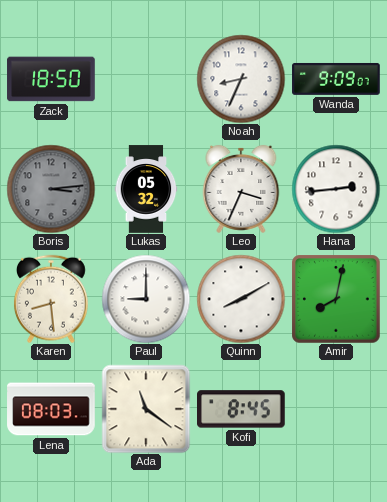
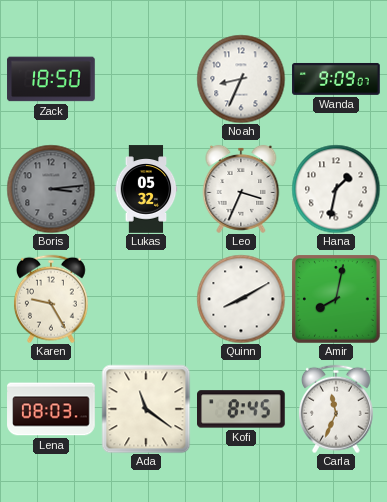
Hana: 2:44 -> 1:32
Karen: 8:29 -> 9:25
Paul: 9:00 -> none
Carla: none -> 11:34
